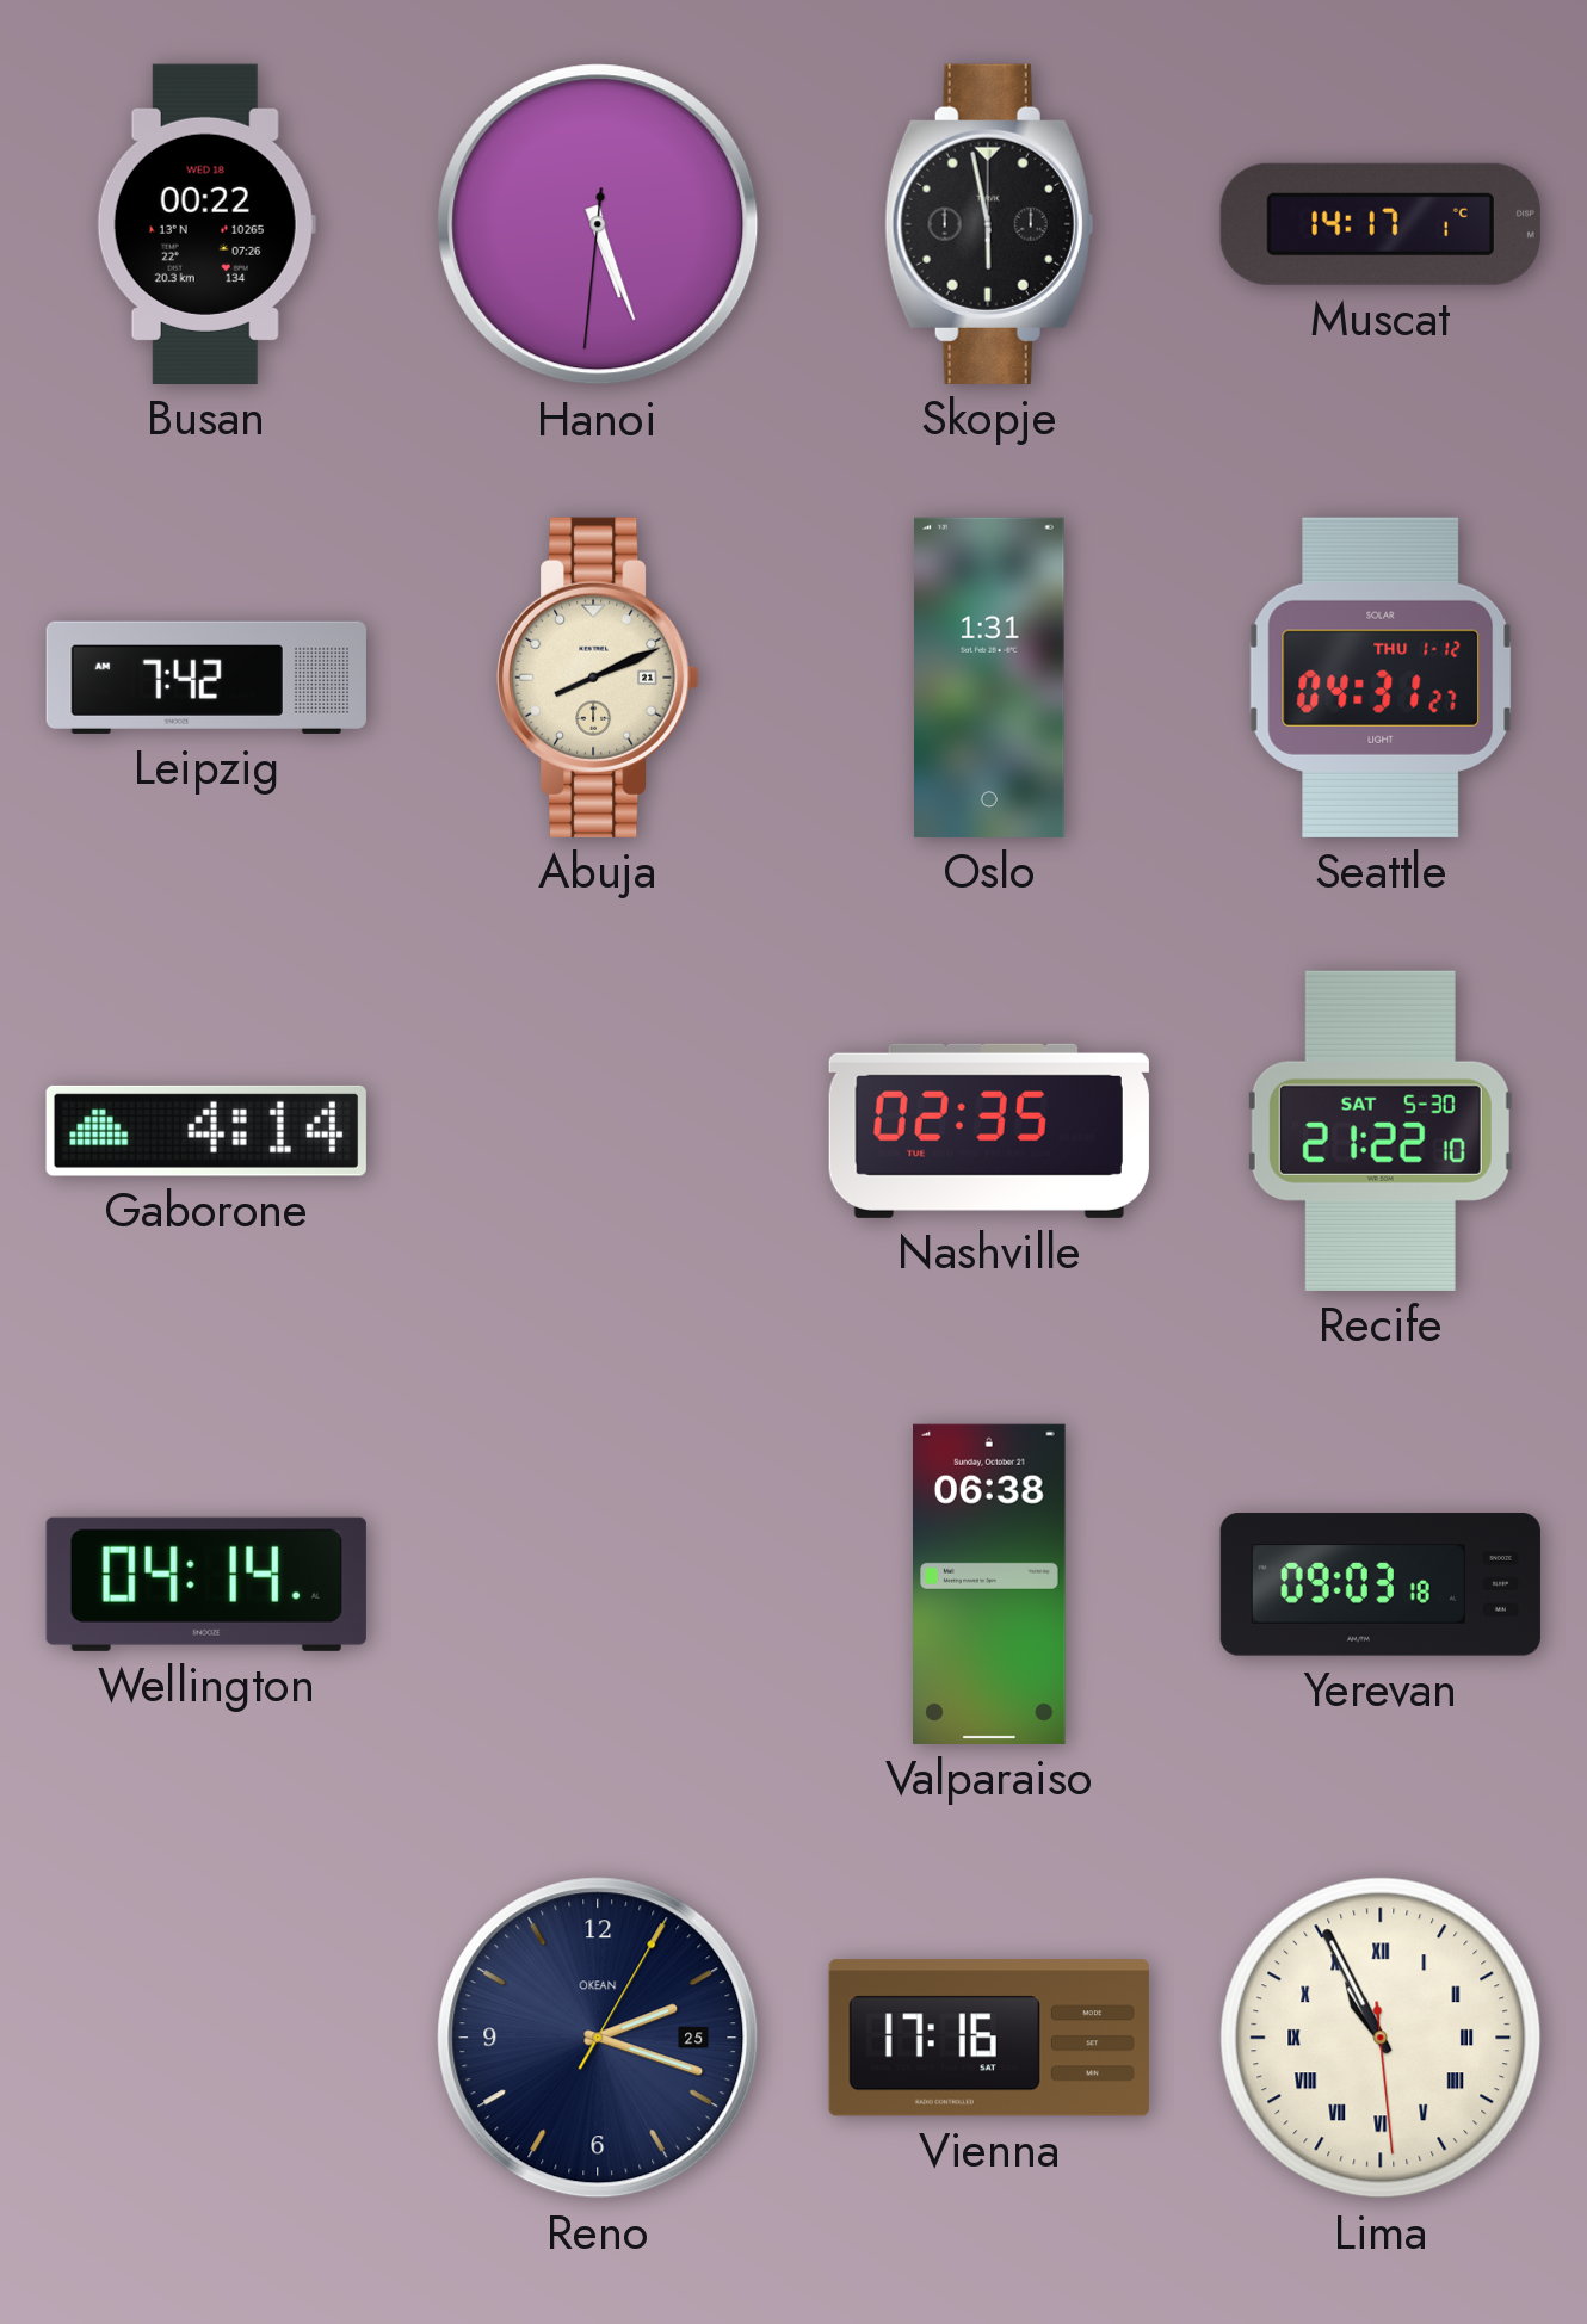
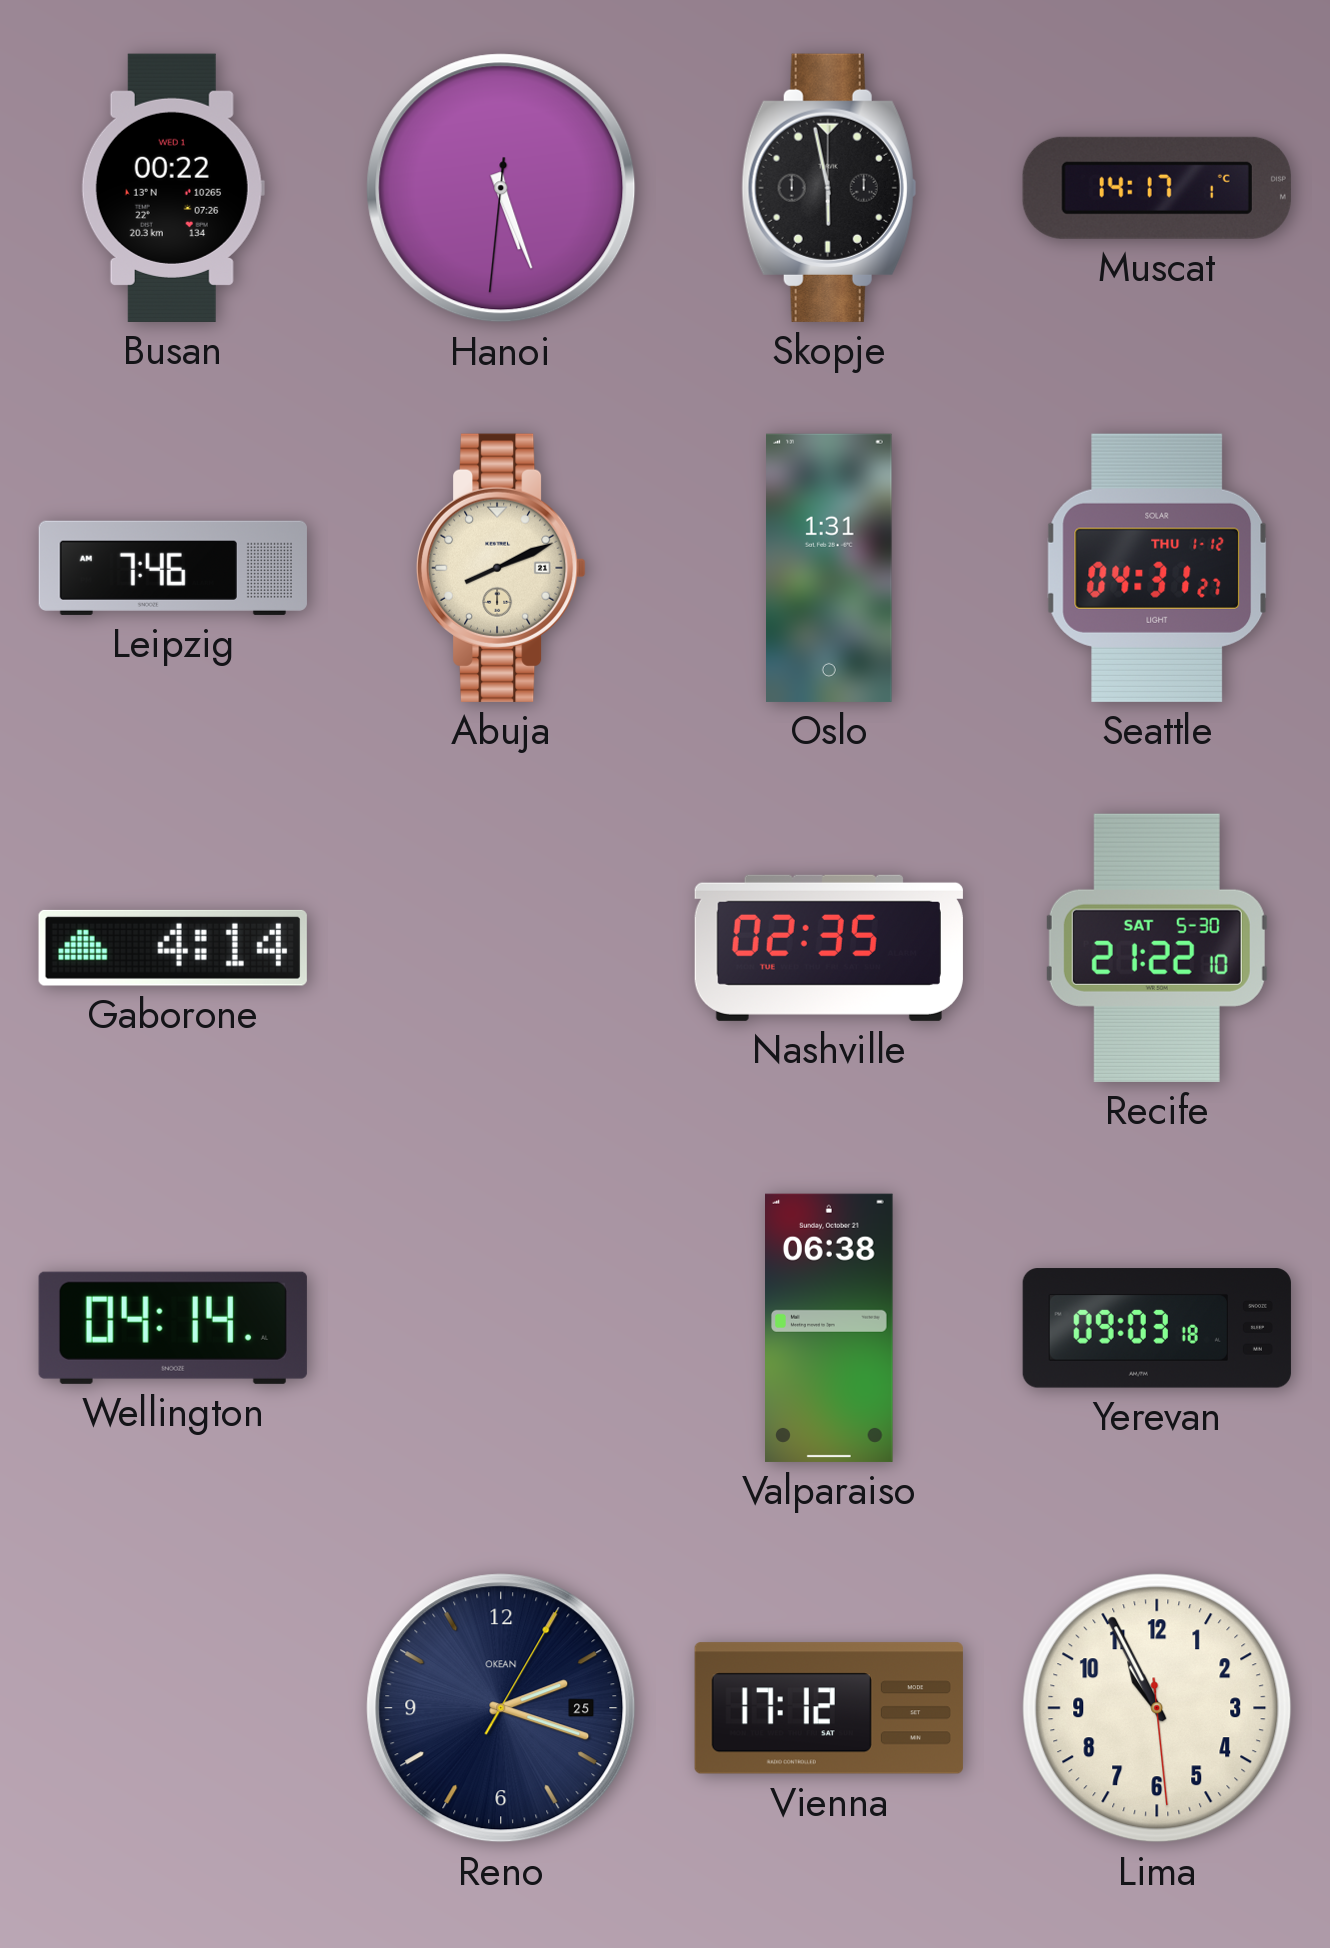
Busan date: WED 18 -> WED 1
Leipzig: 7:42 -> 7:46
Vienna: 17:16 -> 17:12
Lima numerals: Roman -> Arabic
